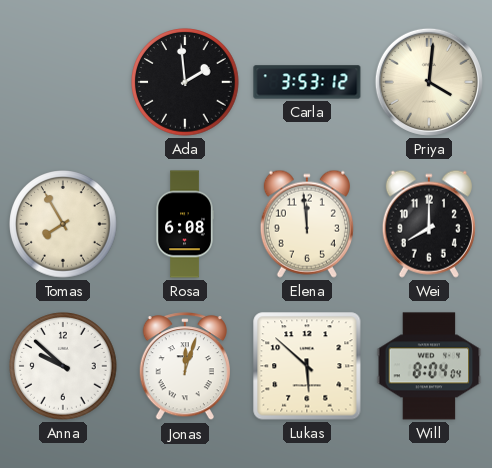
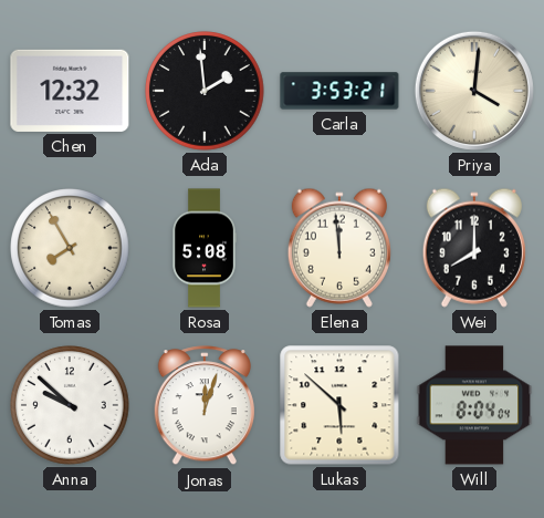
Chen: none -> 12:32
Carla: 3:53:12 -> 3:53:21
Rosa: 6:08 -> 5:08
